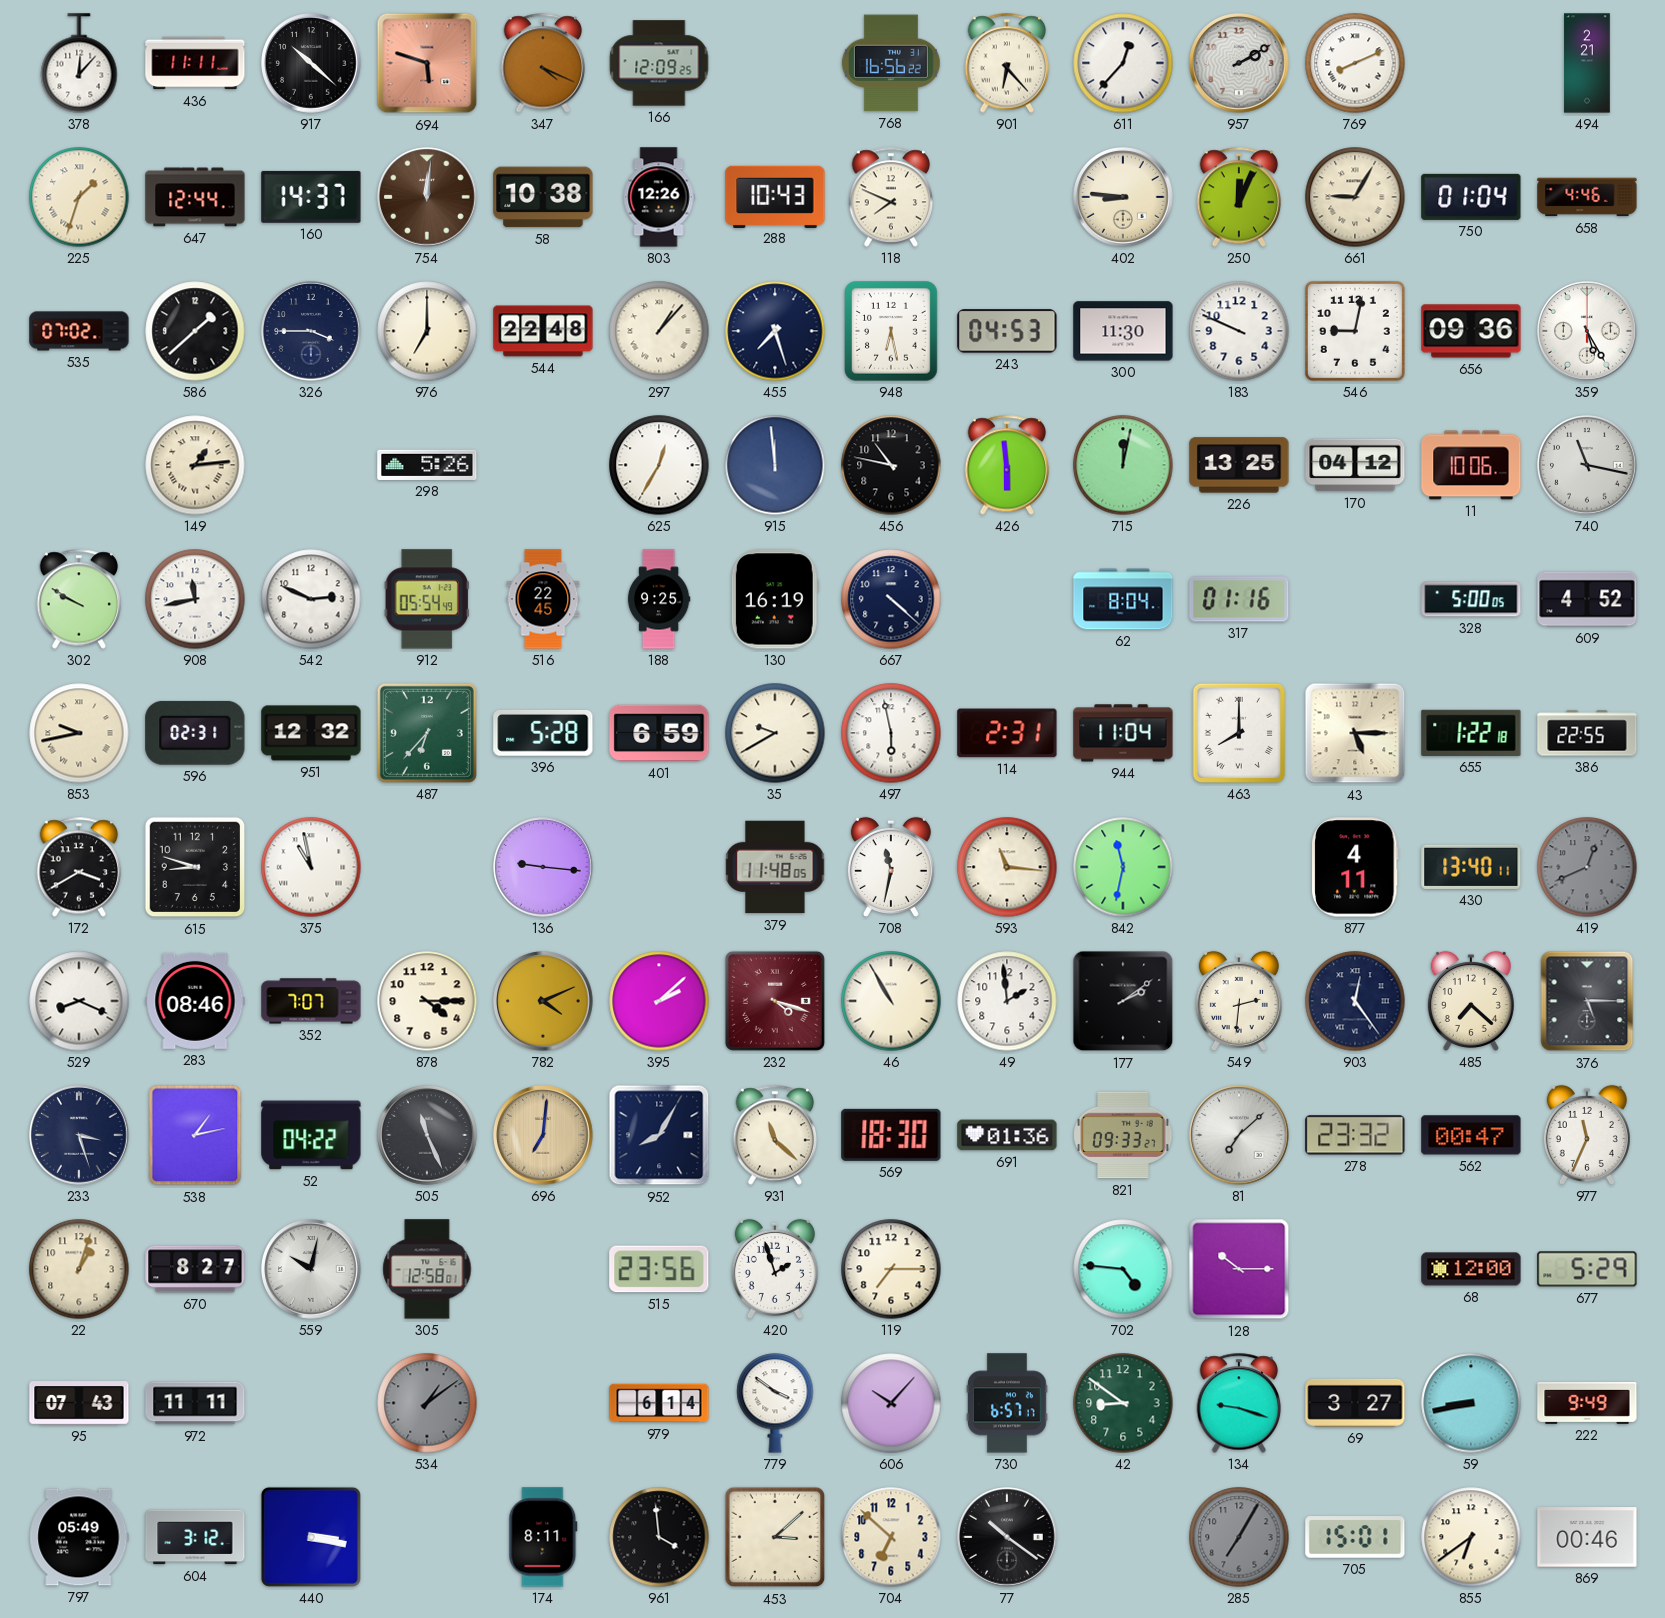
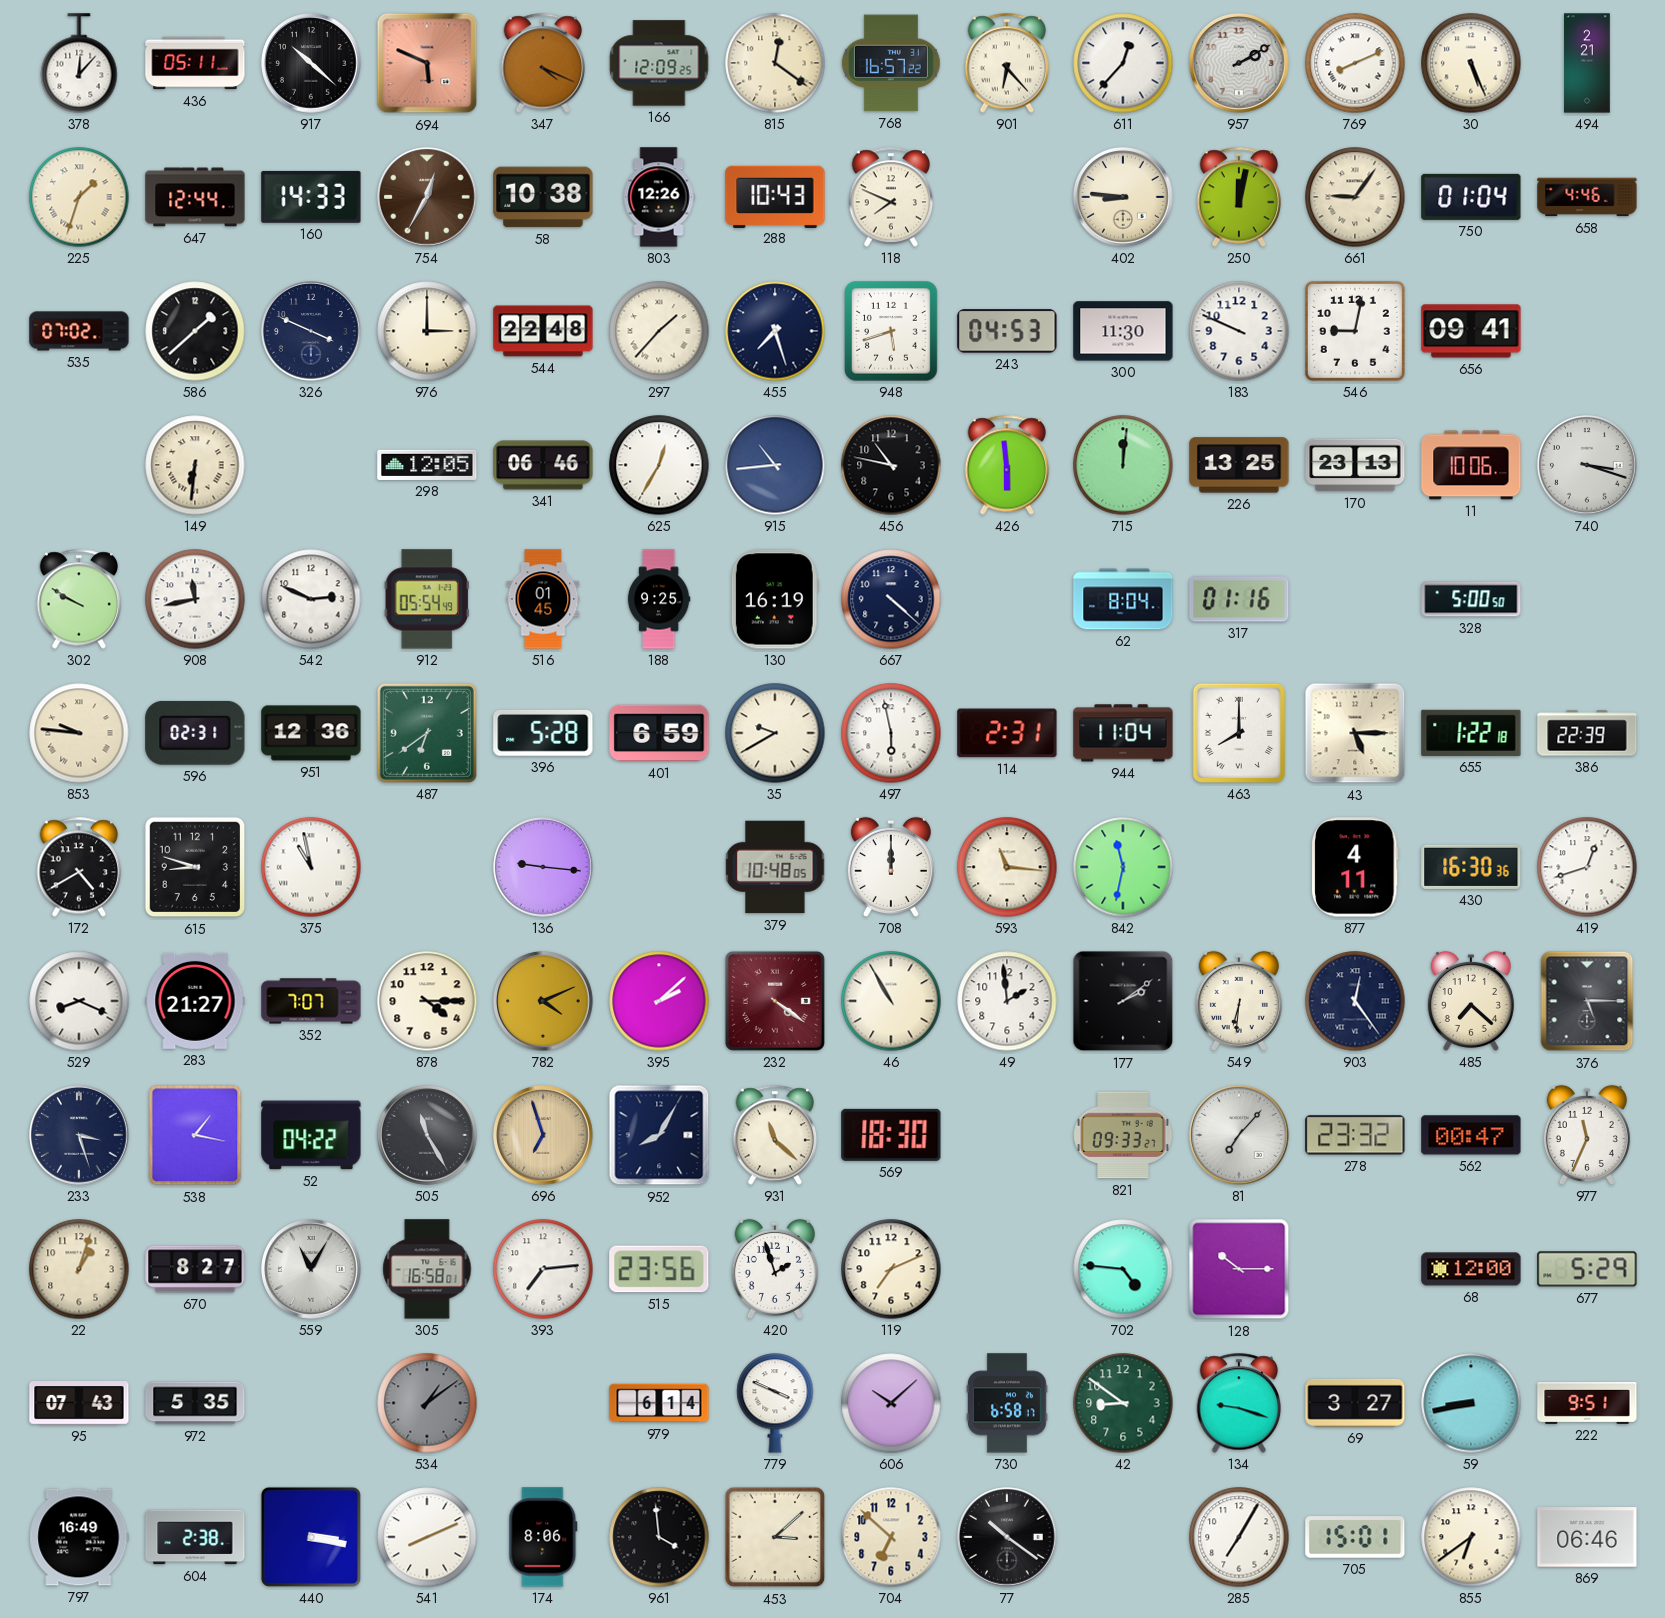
436: 11:11 -> 05:11
694: 5:48 -> 5:49
815: none -> 12:21
768: 16:56 -> 16:57
30: none -> 5:26
160: 14:37 -> 14:33
754: 12:01 -> 12:35
250: 12:04 -> 12:02
661: 9:05 -> 9:06
326: 3:45 -> 3:49
976: 7:00 -> 3:00
297: 1:07 -> 1:37
948: 6:28 -> 5:42
656: 09:36 -> 09:41
359: 5:25 -> none
149: 1:14 -> 6:31
298: 5:26 -> 12:05
341: none -> 06:46
915: 11:59 -> 10:44
715: 12:02 -> 12:01
170: 04:12 -> 23:13
740: 11:17 -> 3:18
516: 22:45 -> 01:45
328: 5:00:05 -> 5:00:50
609: 4:52 -> none
853: 9:43 -> 9:46
951: 12:32 -> 12:36
487: 6:37 -> 6:39
386: 22:55 -> 22:39
172: 3:40 -> 4:40
379: 11:48 -> 10:48
708: 11:32 -> 12:00
430: 13:40 -> 16:30
419: 12:41 -> 12:42
419 dial: grey -> white
283: 08:46 -> 21:27
232: 4:18 -> 4:21
549: 2:31 -> 6:31
538: 1:13 -> 1:17
505: 11:26 -> 11:25
696: 7:01 -> 6:57
691: 01:36 -> none
81: 7:08 -> 7:07
559: 10:02 -> 11:05
305: 12:58 -> 16:58
393: none -> 7:14
119: 7:15 -> 7:11
972: 11:11 -> 5:35
779: 3:51 -> 3:49
606: 10:07 -> 10:08
730: 6:57 -> 6:58
222: 9:49 -> 9:51
797: 05:49 -> 16:49
604: 3:12 -> 2:38
541: none -> 8:11
174: 8:11 -> 8:06
285 dial: grey -> white
869: 00:46 -> 06:46
